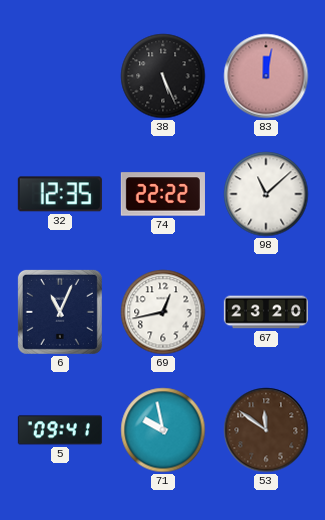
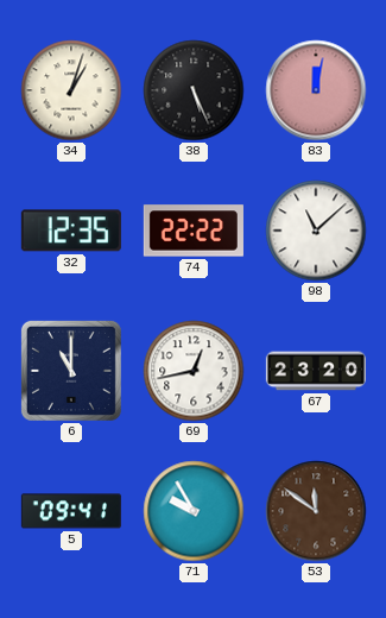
34: none -> 1:03
6: 11:04 -> 11:00
71: 9:58 -> 9:55
